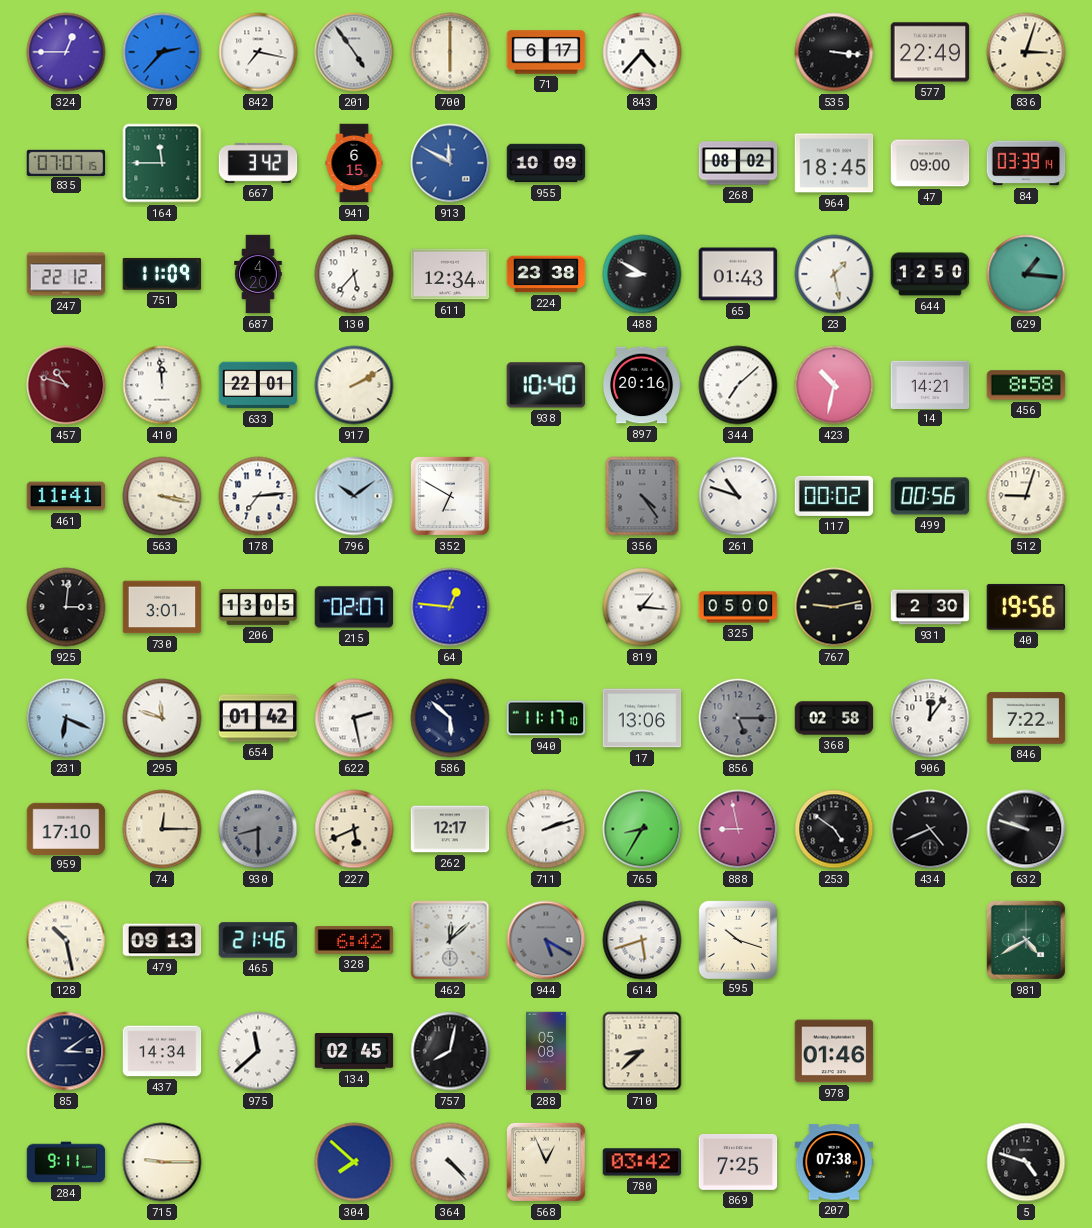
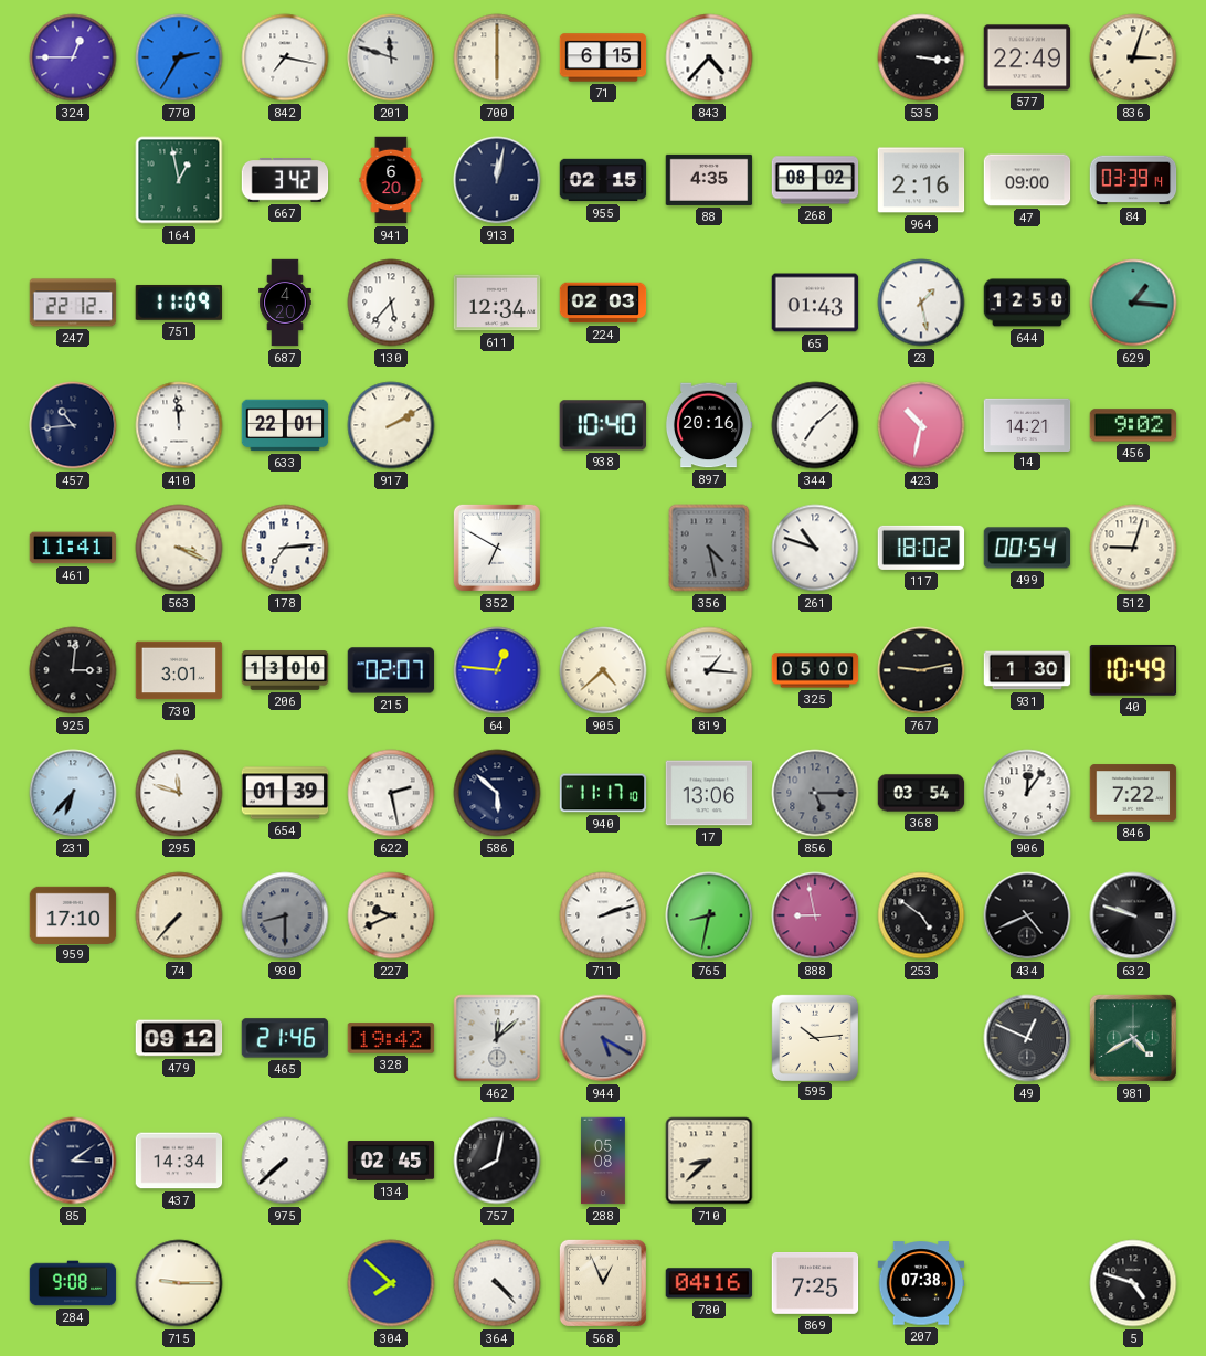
770: 2:37 -> 2:35
201: 4:54 -> 11:48
71: 6:17 -> 6:15
835: 07:07 -> none
164: 11:45 -> 12:58
941: 6:15 -> 6:20
913: 11:50 -> 12:02
913 dial: blue -> navy
955: 10:09 -> 02:15
88: none -> 4:35
964: 18:45 -> 2:16
224: 23:38 -> 02:03
488: 8:50 -> none
457: 10:48 -> 10:44
457 dial: burgundy -> navy
456: 8:58 -> 9:02
563: 3:17 -> 3:19
796: 10:09 -> none
356: 4:24 -> 4:28
117: 00:02 -> 18:02
499: 00:56 -> 00:54
206: 13:05 -> 13:00
905: none -> 4:38
931: 2:30 -> 1:30
40: 19:56 -> 10:49
231: 6:19 -> 6:37
654: 01:42 -> 01:39
368: 02:58 -> 03:54
74: 12:15 -> 7:37
227: 5:41 -> 9:41
262: 12:17 -> none
765: 8:35 -> 8:32
128: 10:28 -> none
479: 09:13 -> 09:12
328: 6:42 -> 19:42
614: 5:42 -> none
595: 10:18 -> 10:14
49: none -> 12:49
975: 11:38 -> 7:38
978: 01:46 -> none
284: 9:11 -> 9:08
780: 03:42 -> 04:16
